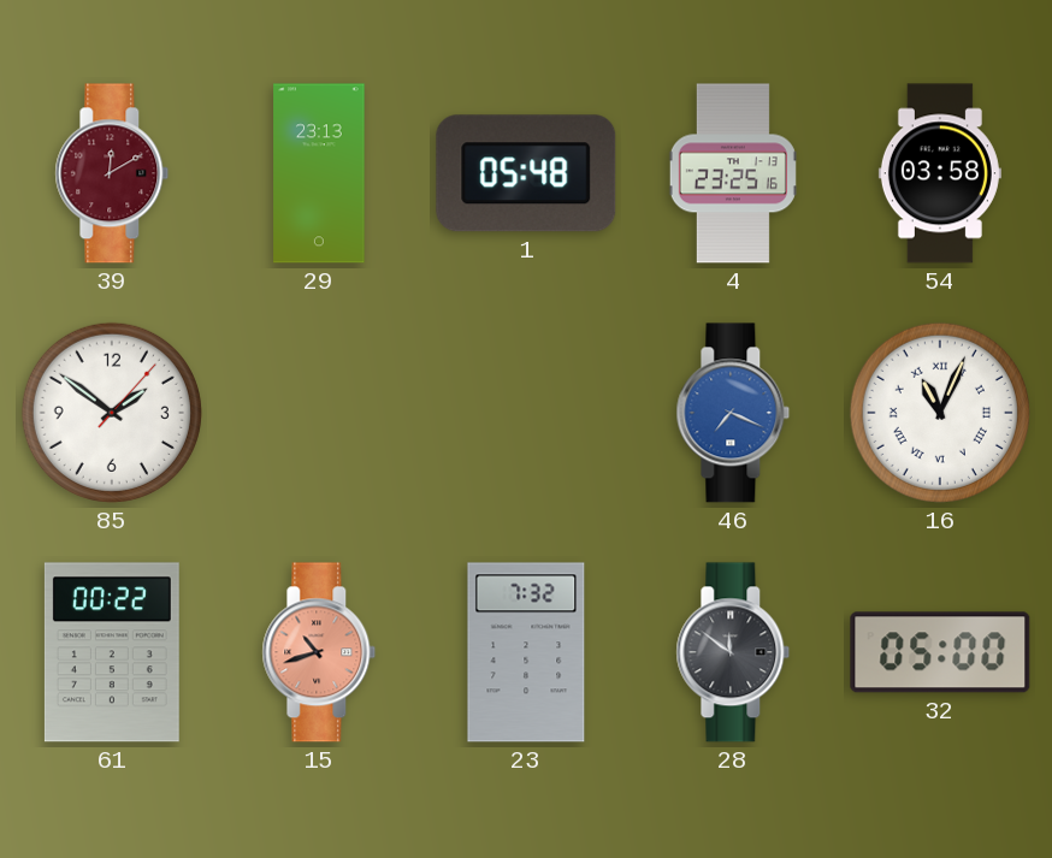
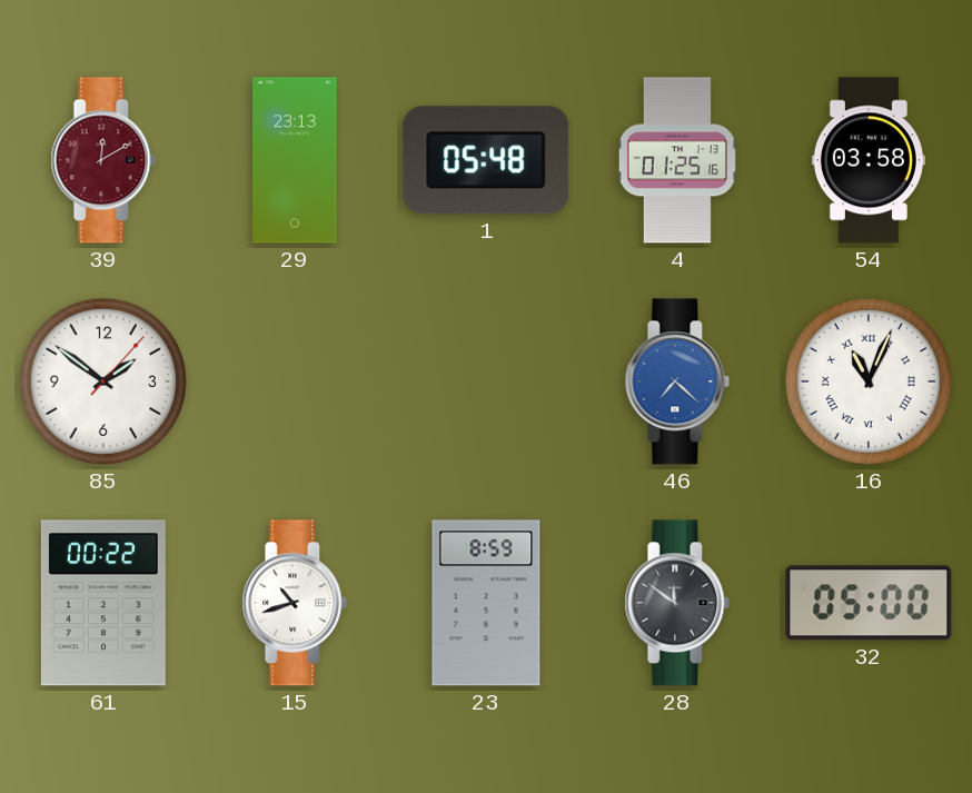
4: 23:25 -> 01:25
46: 7:19 -> 7:22
15 dial: salmon -> white
23: 7:32 -> 8:59
